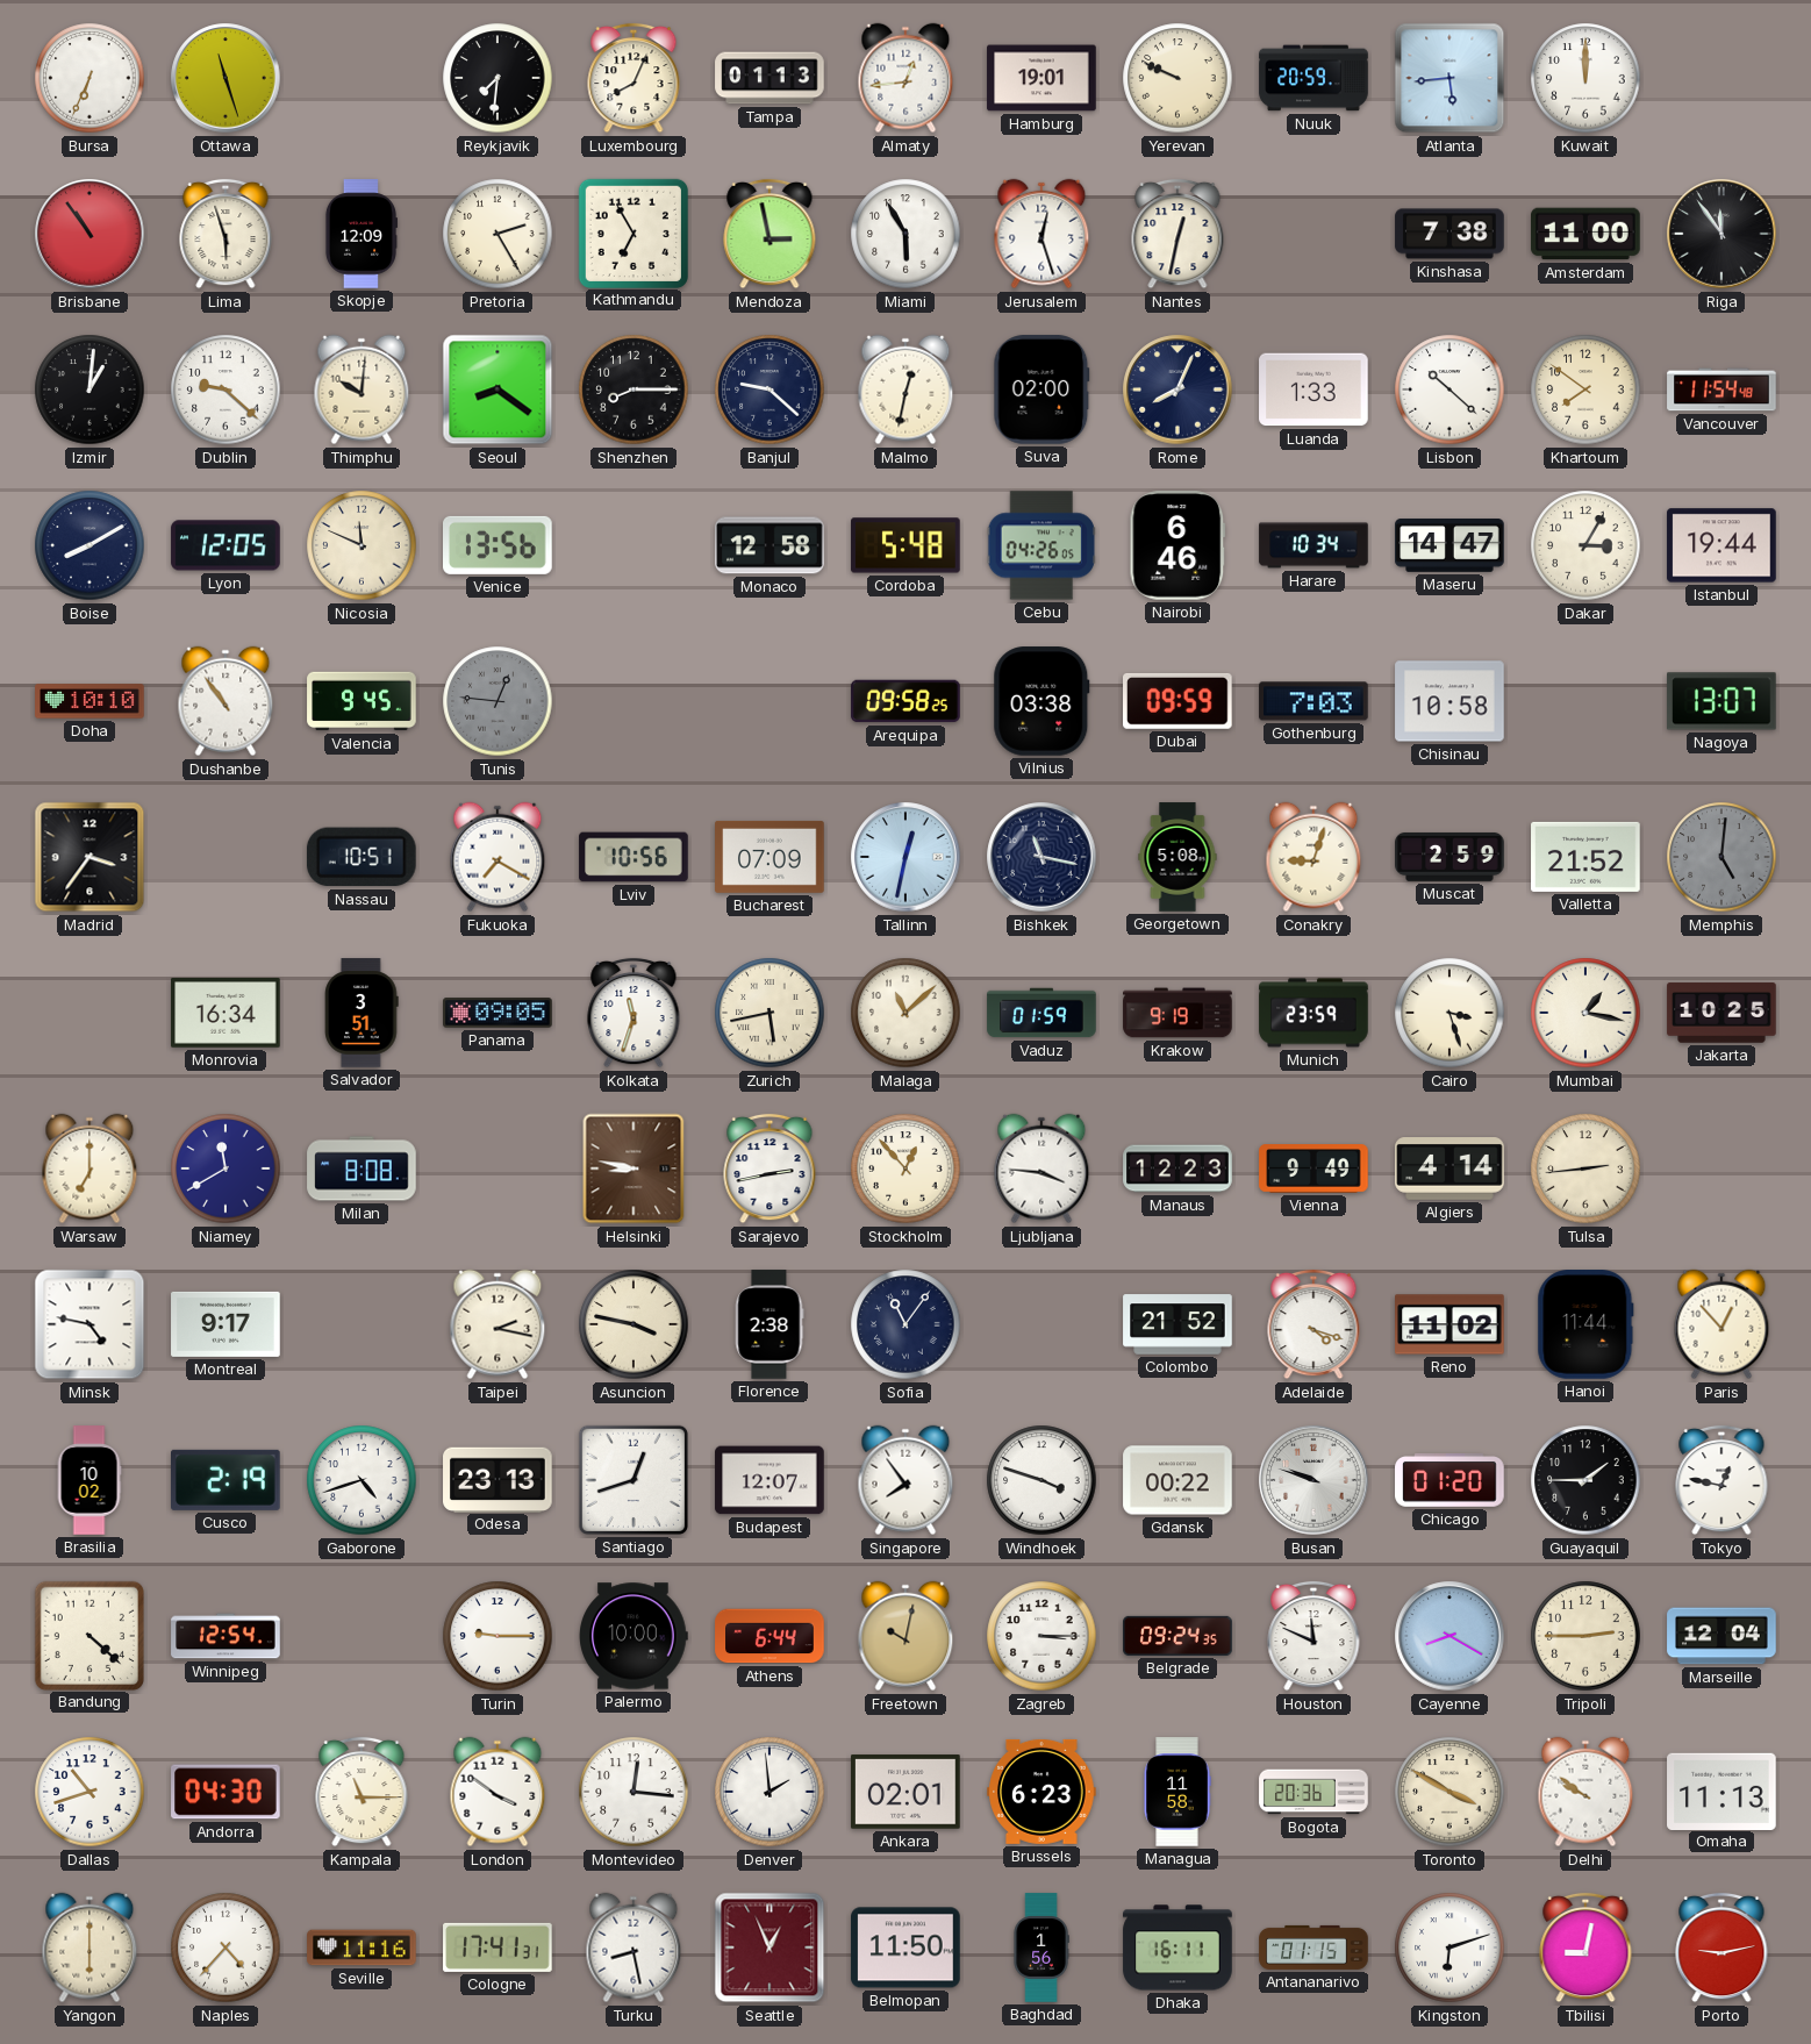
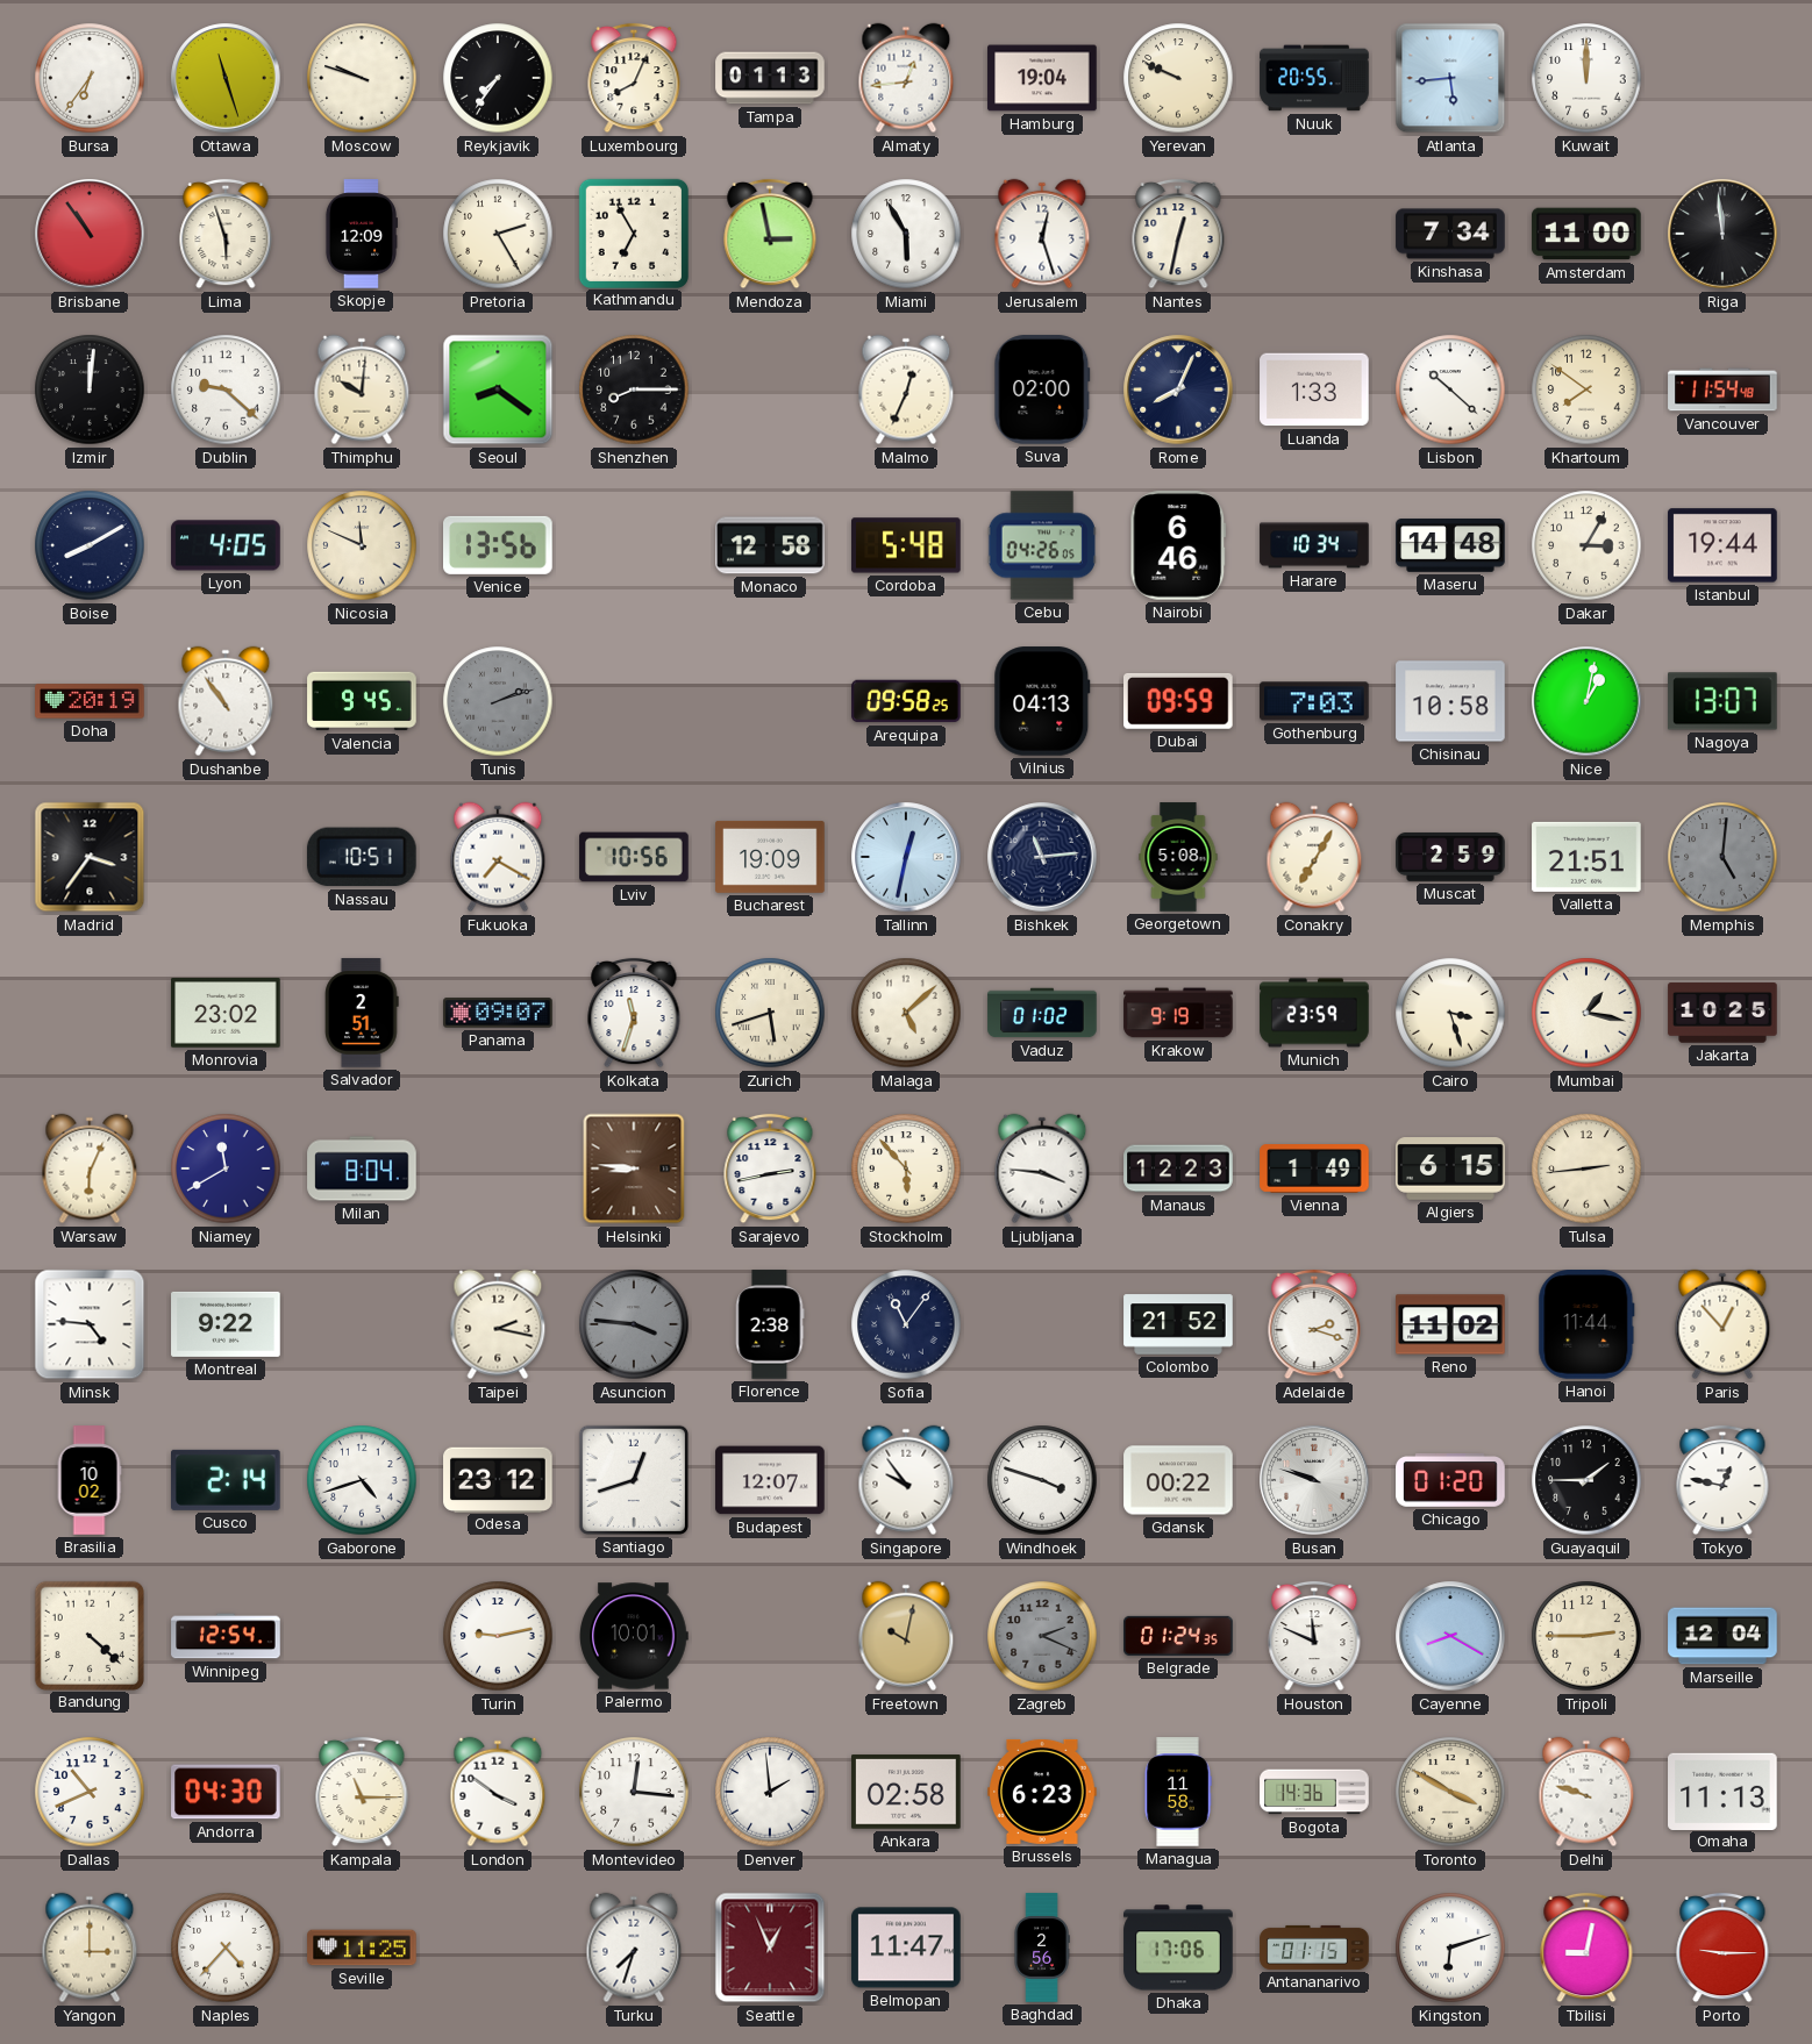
Bursa: 6:34 -> 6:36
Moscow: none -> 9:48
Reykjavik: 7:31 -> 7:36
Hamburg: 19:01 -> 19:04
Nuuk: 20:59 -> 20:55
Kinshasa: 7:38 -> 7:34
Riga: 11:54 -> 11:59
Izmir: 1:01 -> 12:01
Banjul: 9:22 -> none
Malmo: 12:32 -> 12:34
Lyon: 12:05 -> 4:05
Maseru: 14:47 -> 14:48
Doha: 10:10 -> 20:19
Tunis: 12:46 -> 2:12
Vilnius: 03:38 -> 04:13
Nice: none -> 1:02
Bucharest: 07:09 -> 19:09
Bishkek: 11:17 -> 11:14
Conakry: 9:03 -> 7:05
Valletta: 21:52 -> 21:51
Monrovia: 16:34 -> 23:02
Salvador: 3:51 -> 2:51
Panama: 09:05 -> 09:07
Zurich: 5:43 -> 5:42
Malaga: 11:08 -> 5:08
Vaduz: 01:59 -> 01:02
Warsaw: 7:00 -> 6:04
Milan: 8:08 -> 8:04
Helsinki: 8:47 -> 8:46
Stockholm: 12:53 -> 5:53
Vienna: 9:49 -> 1:49
Algiers: 4:14 -> 6:15
Minsk: 4:47 -> 4:46
Montreal: 9:17 -> 9:22
Asuncion: 3:47 -> 3:46
Asuncion dial: cream -> grey
Adelaide: 4:18 -> 2:18
Cusco: 2:19 -> 2:14
Odesa: 23:13 -> 23:12
Singapore: 7:54 -> 9:54
Turin: 9:15 -> 9:13
Palermo: 10:00 -> 10:01
Athens: 6:44 -> none
Zagreb: 3:15 -> 2:19
Zagreb dial: white -> grey
Belgrade: 09:24 -> 01:24
Dallas: 10:42 -> 10:41
Ankara: 02:01 -> 02:58
Bogota: 20:36 -> 14:36
Delhi: 9:51 -> 9:48
Yangon: 6:00 -> 3:00
Seville: 11:16 -> 11:25
Cologne: 17:41 -> none
Turku: 8:28 -> 7:33
Belmopan: 11:50 -> 11:47
Baghdad: 1:56 -> 2:56
Dhaka: 16:11 -> 17:06
Porto: 9:13 -> 9:15
